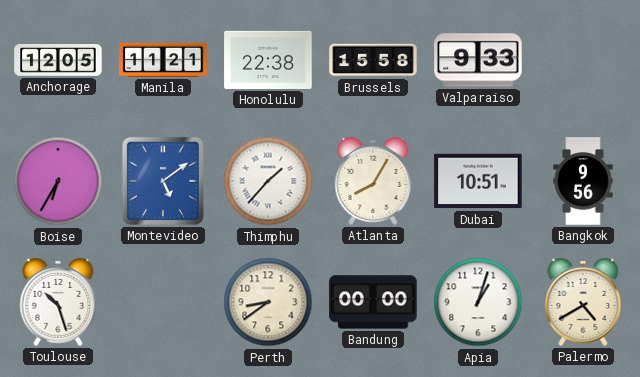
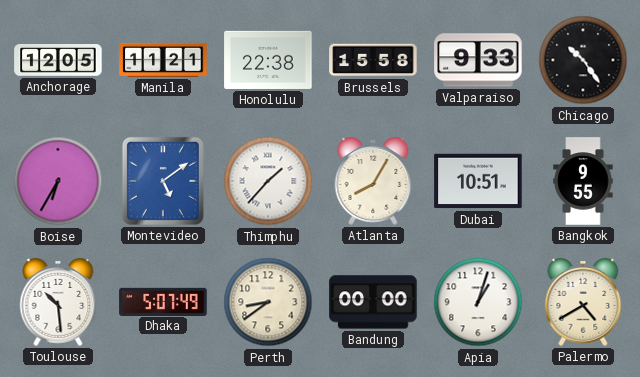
Chicago: none -> 10:24
Bangkok: 9:56 -> 9:55
Toulouse: 10:27 -> 10:29
Dhaka: none -> 5:07
